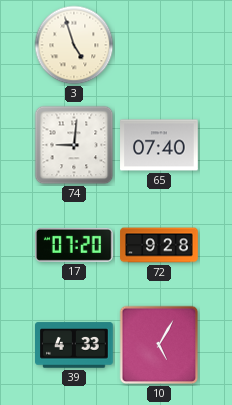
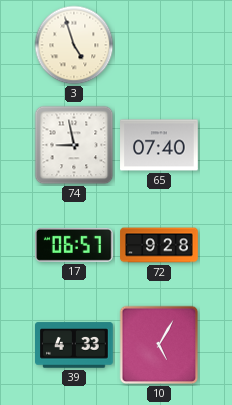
74: 9:01 -> 8:58
17: 07:20 -> 06:57
